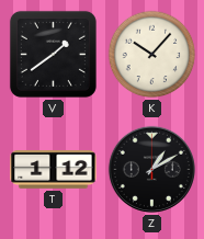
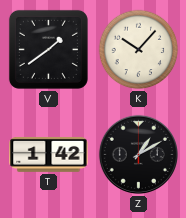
T: 1:12 -> 1:42
